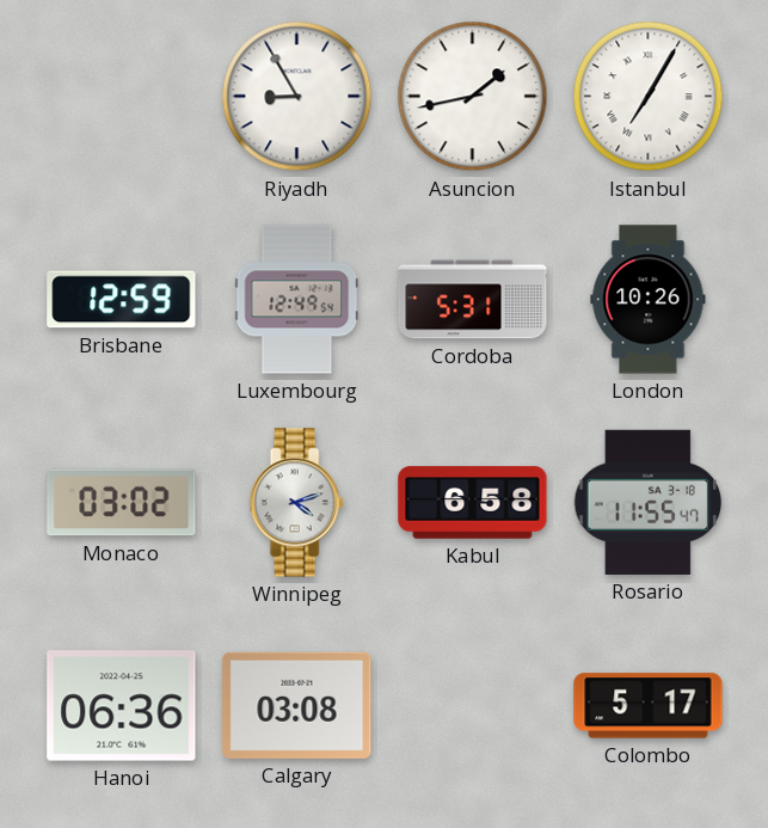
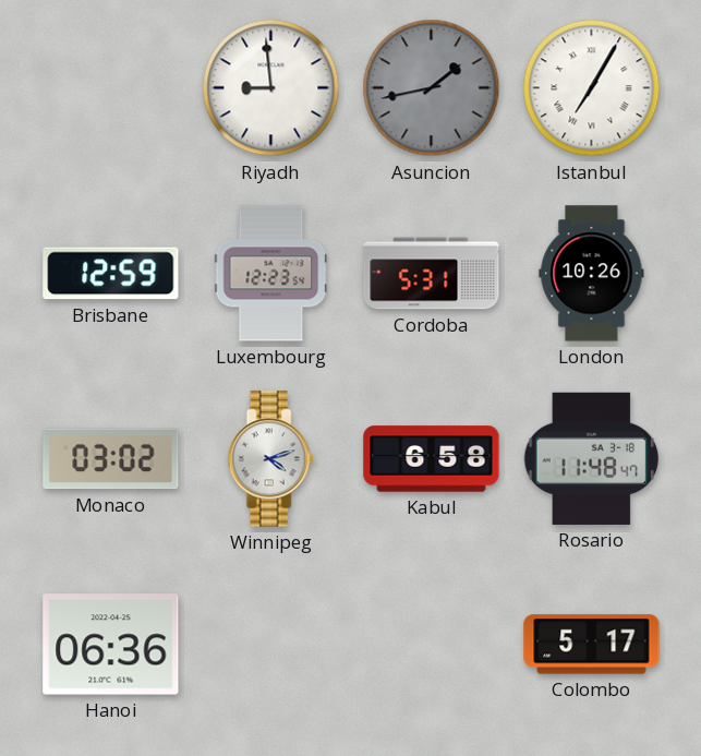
Riyadh: 8:55 -> 8:59
Asuncion dial: white -> grey
Luxembourg: 12:49 -> 12:23
Rosario: 11:55 -> 11:48
Calgary: 03:08 -> none
